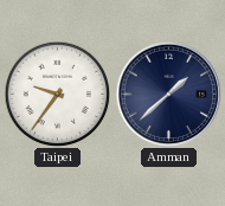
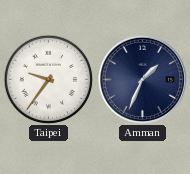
Amman: 1:38 -> 1:34
